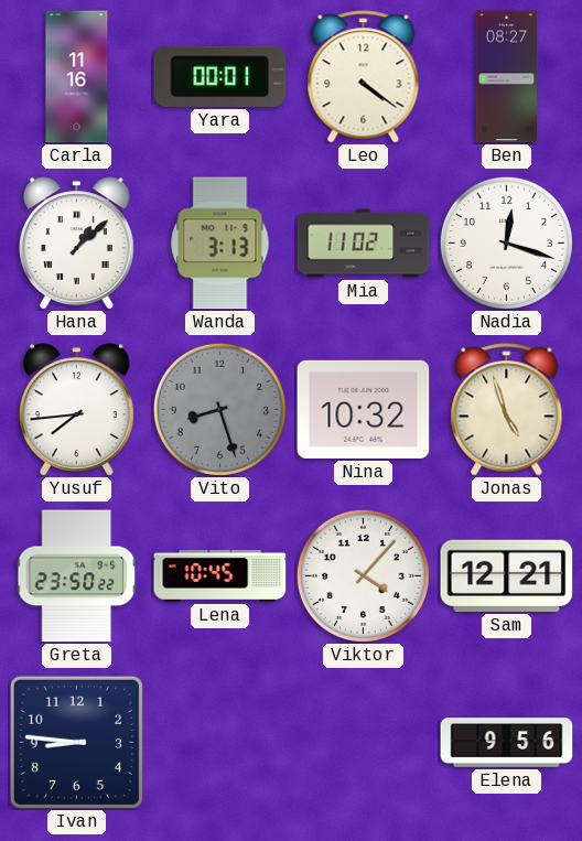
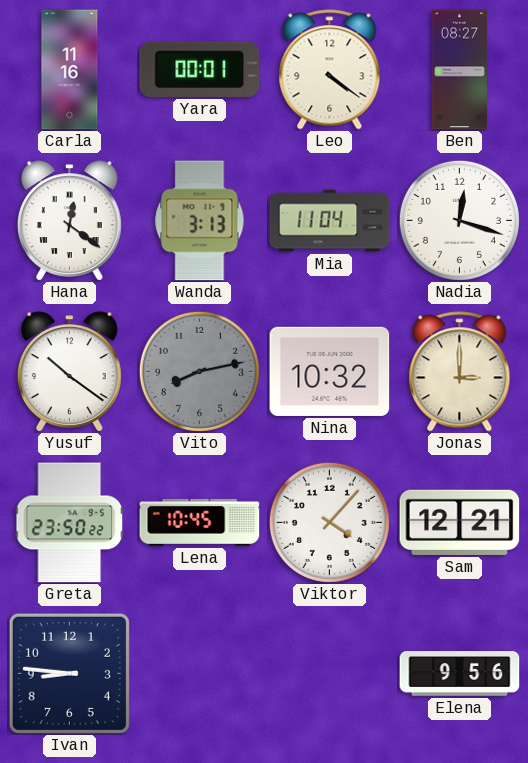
Hana: 1:08 -> 12:21
Mia: 11:02 -> 11:04
Yusuf: 7:44 -> 10:21
Vito: 8:27 -> 8:13
Jonas: 4:57 -> 3:00
